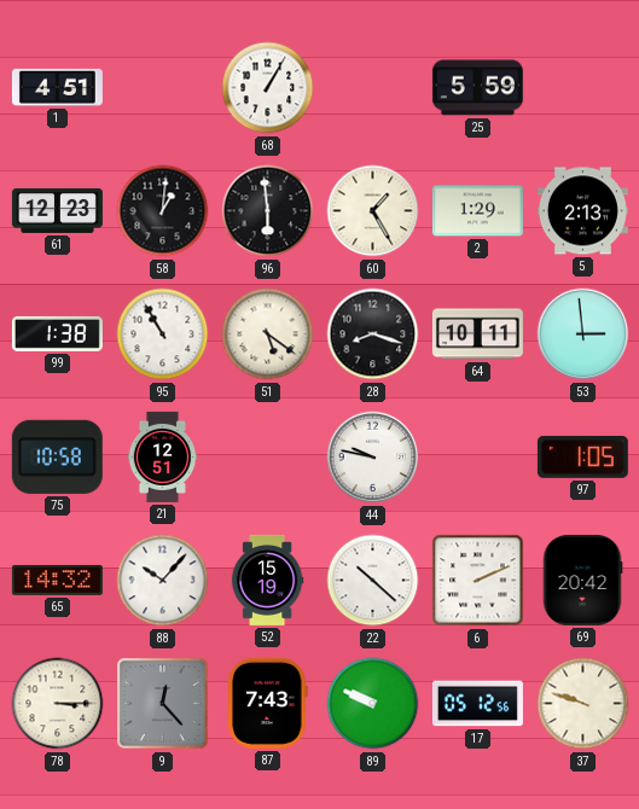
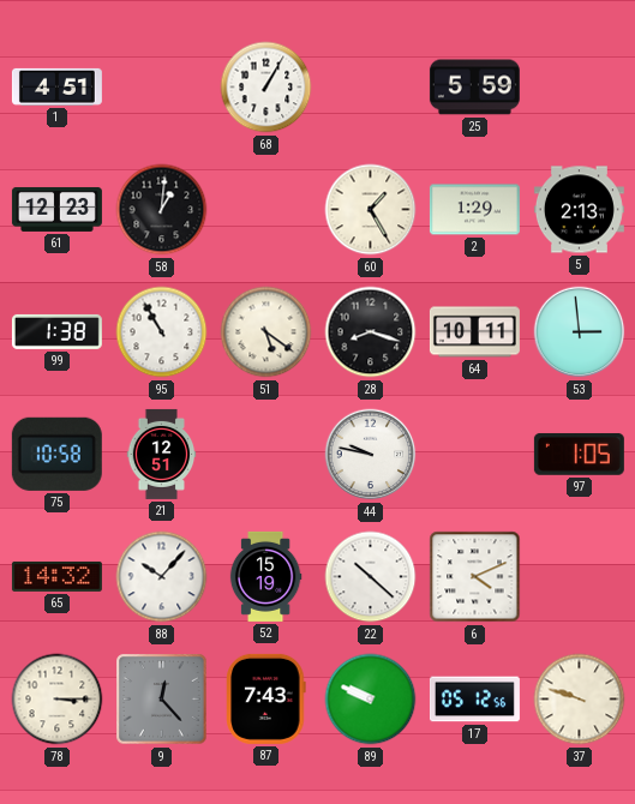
96: 5:59 -> none
6: 2:11 -> 4:11
69: 20:42 -> none
